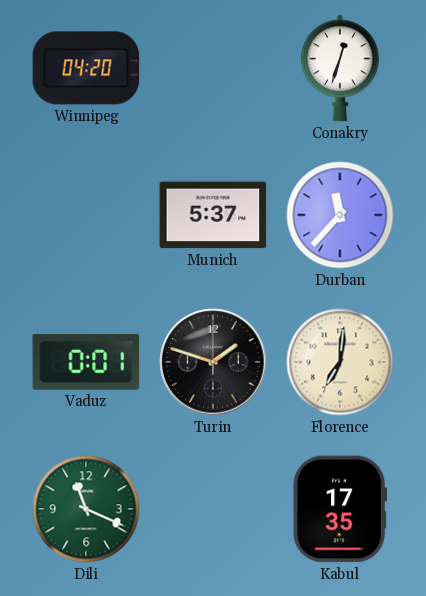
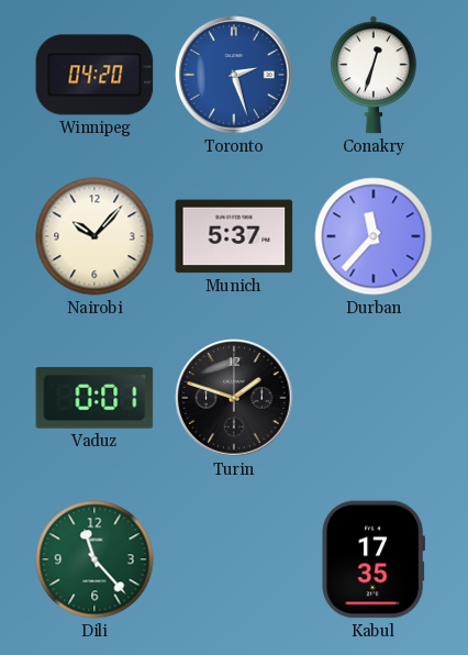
Toronto: none -> 2:27
Nairobi: none -> 10:07
Florence: 7:01 -> none
Dili: 11:19 -> 11:23
